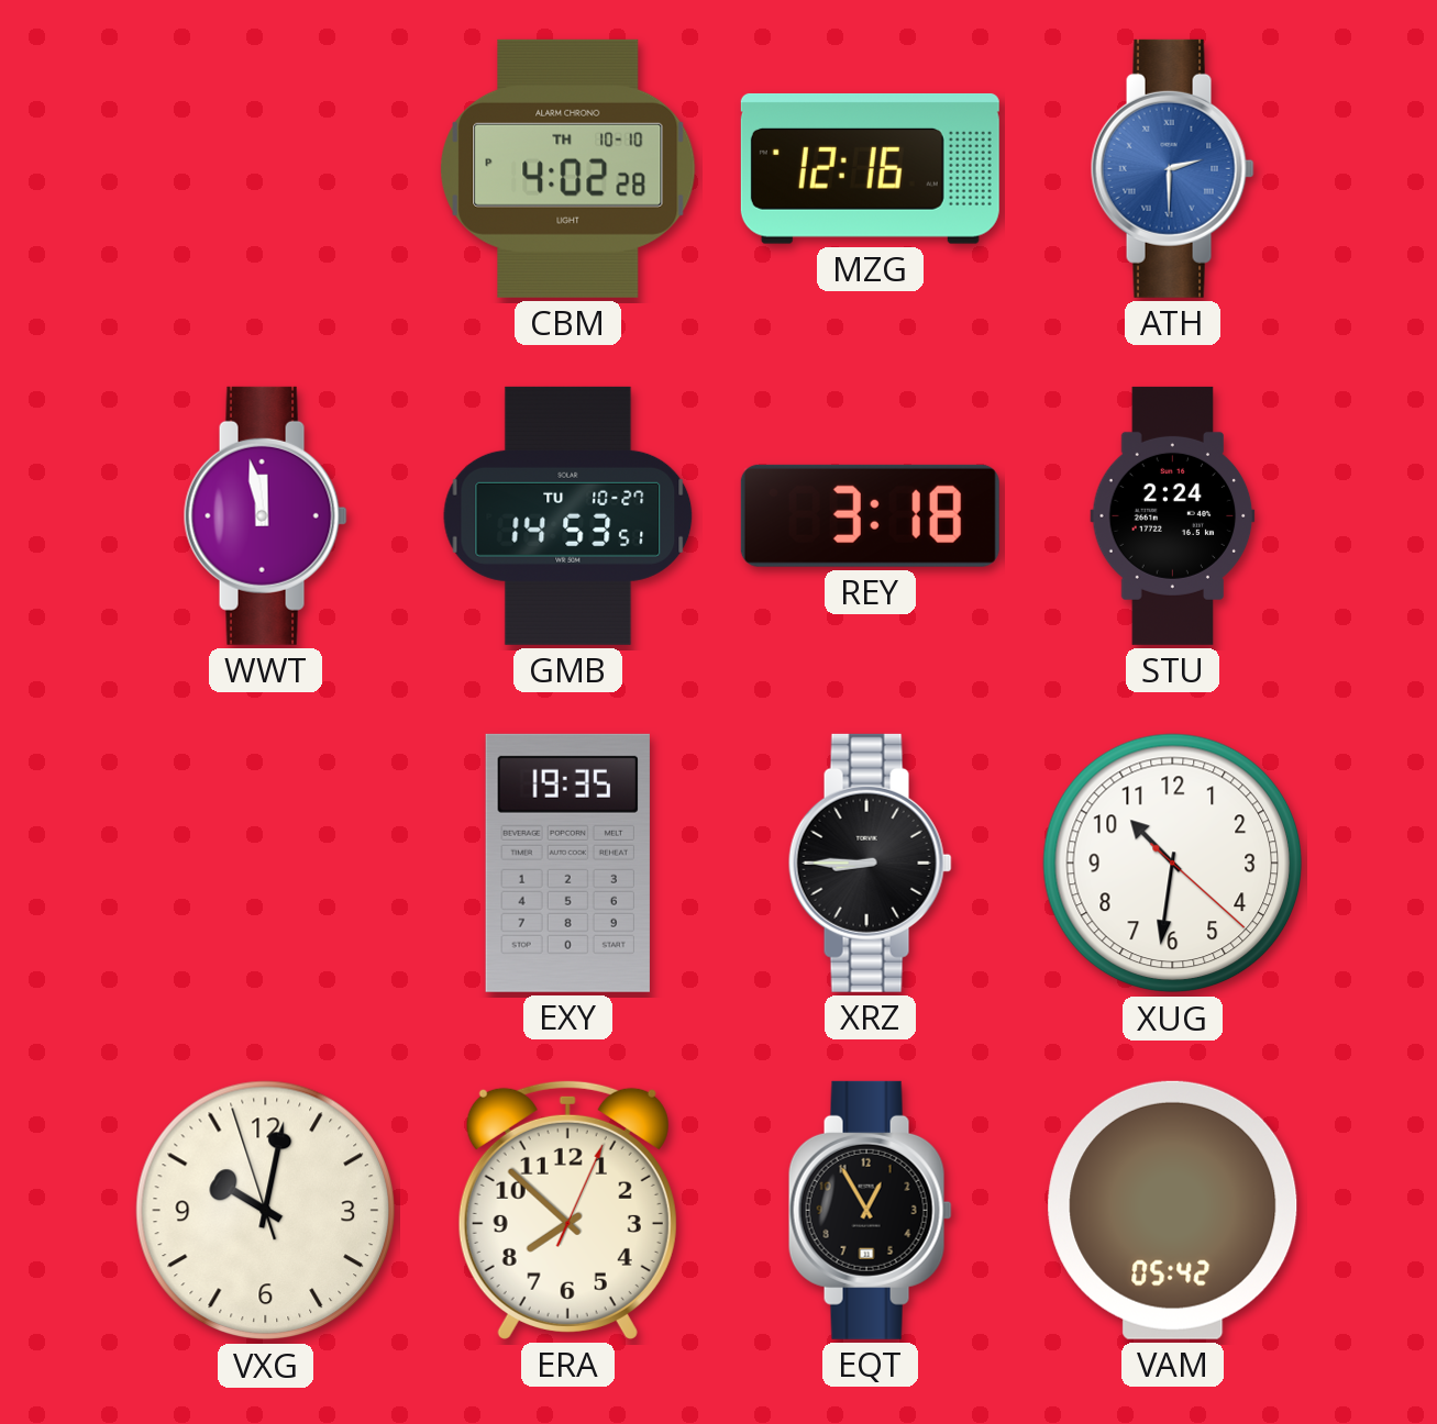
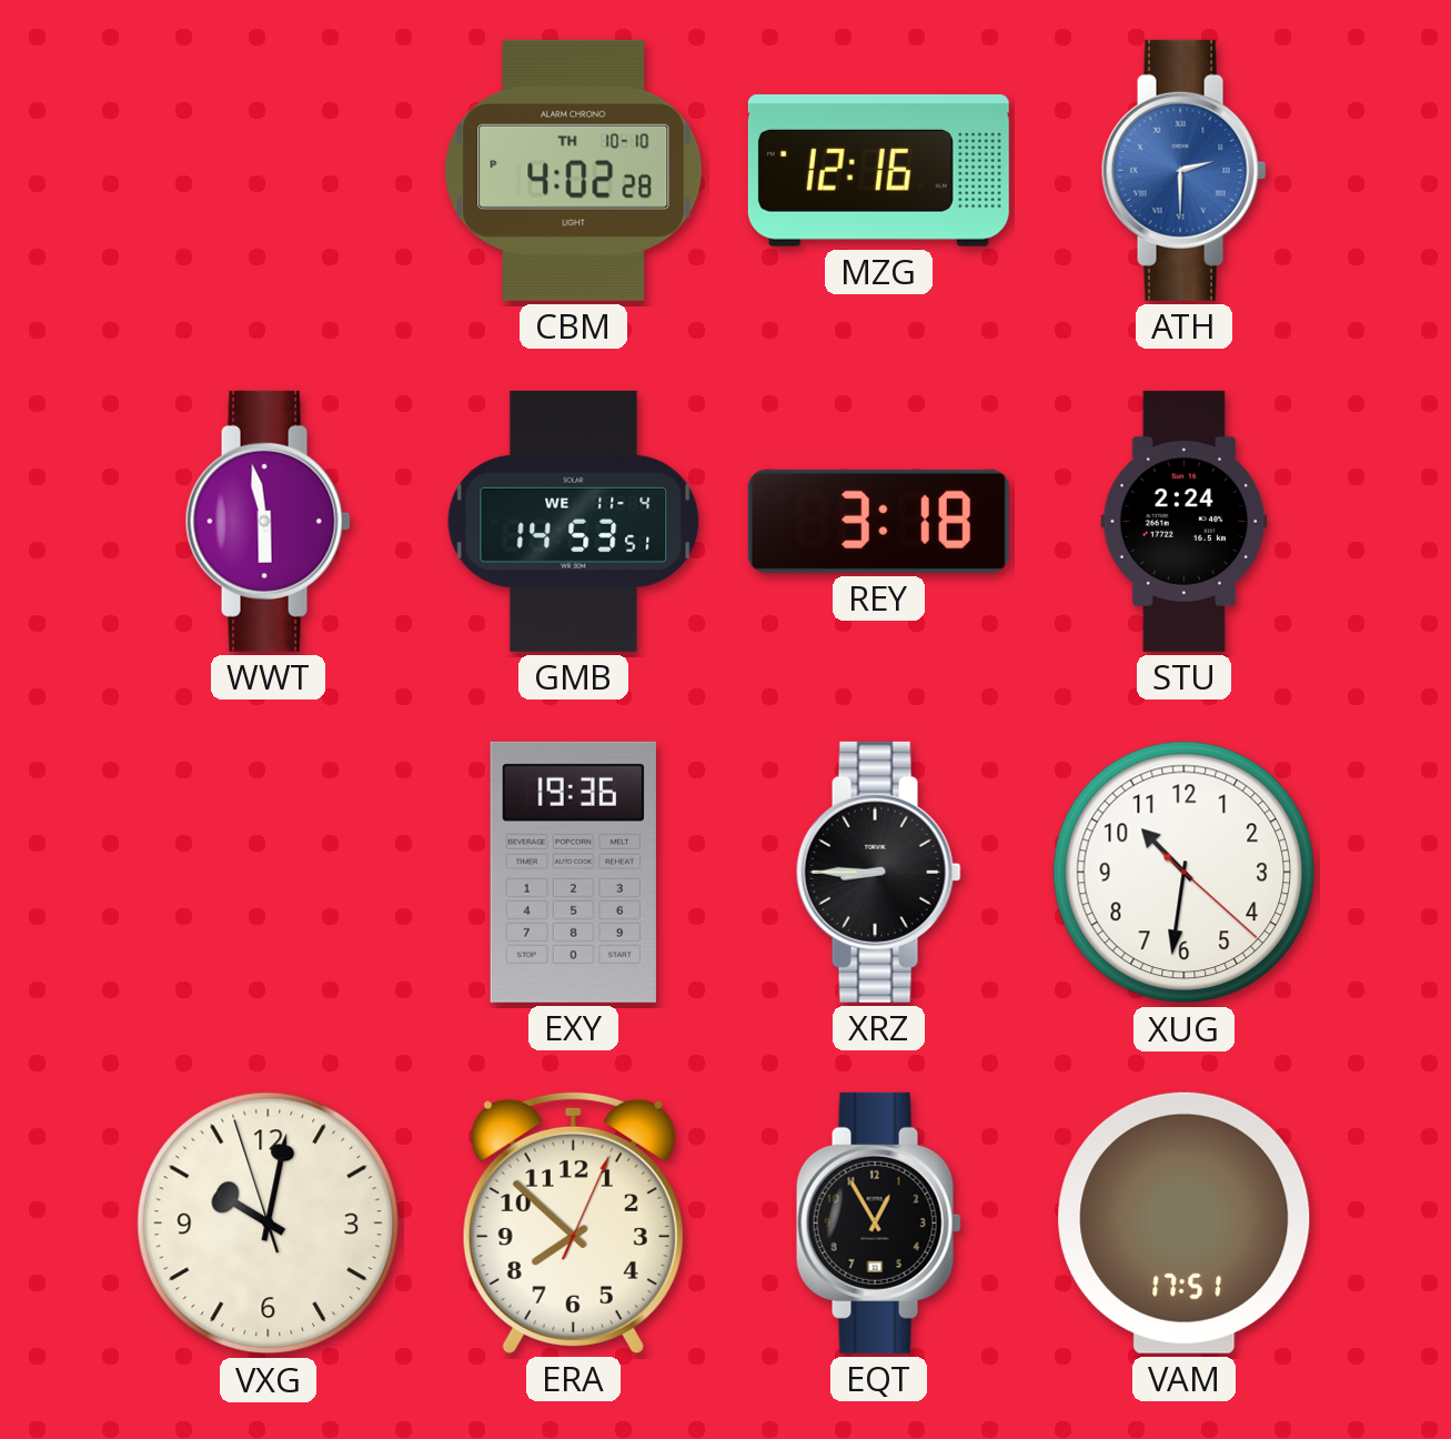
WWT: 11:58 -> 5:58
GMB date: TU 10-27 -> WE 11-4
EXY: 19:35 -> 19:36
VAM: 05:42 -> 17:51
